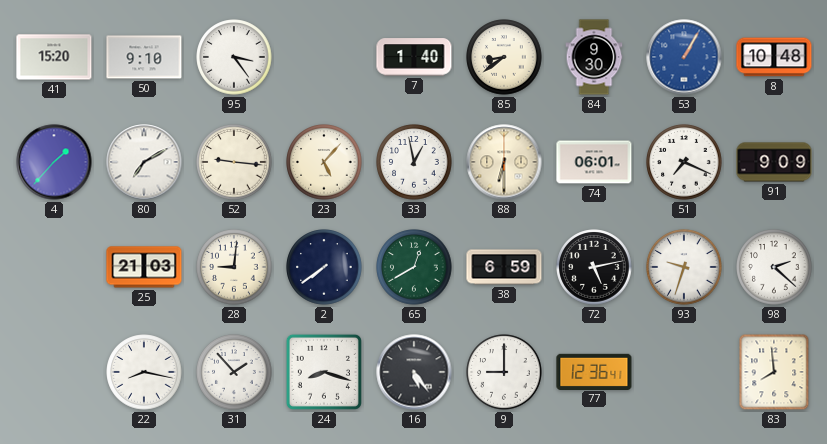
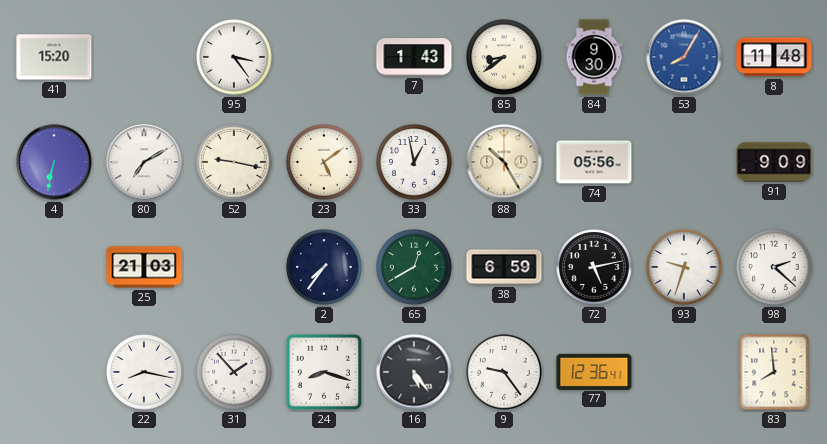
50: 9:10 -> none
7: 1:40 -> 1:43
53: 1:05 -> 8:05
8: 10:48 -> 11:48
4: 1:37 -> 6:32
52: 9:16 -> 9:17
23: 5:07 -> 5:09
88: 6:30 -> 10:25
74: 06:01 -> 05:56
51: 7:19 -> none
28: 9:01 -> none
2: 7:39 -> 7:36
9: 9:00 -> 9:24
